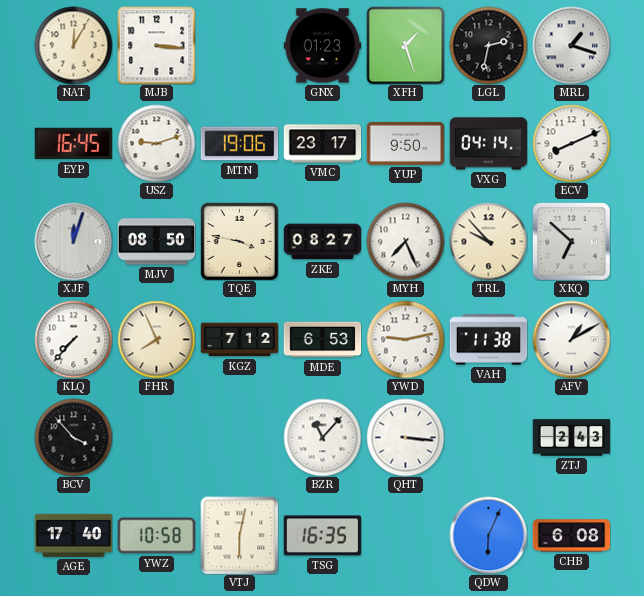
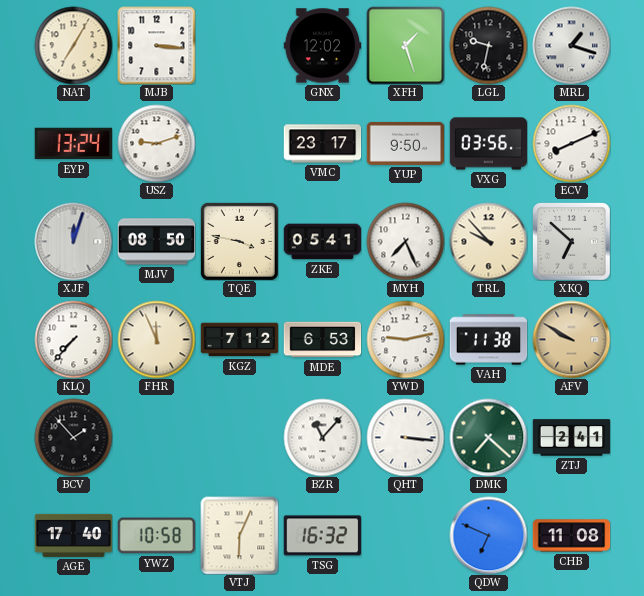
NAT: 12:05 -> 7:05
GNX: 01:23 -> 12:02
LGL: 2:32 -> 9:32
EYP: 16:45 -> 13:24
MTN: 19:06 -> none
VXG: 04:14 -> 03:56
ZKE: 08:27 -> 05:41
FHR: 7:56 -> 11:56
AFV: 1:10 -> 9:50
AFV dial: white -> champagne
BCV: 3:53 -> 1:53
DMK: none -> 7:22
ZTJ: 2:43 -> 2:41
VTJ: 6:02 -> 6:04
TSG: 16:35 -> 16:32
QDW: 6:04 -> 6:49
CHB: 6:08 -> 11:08
